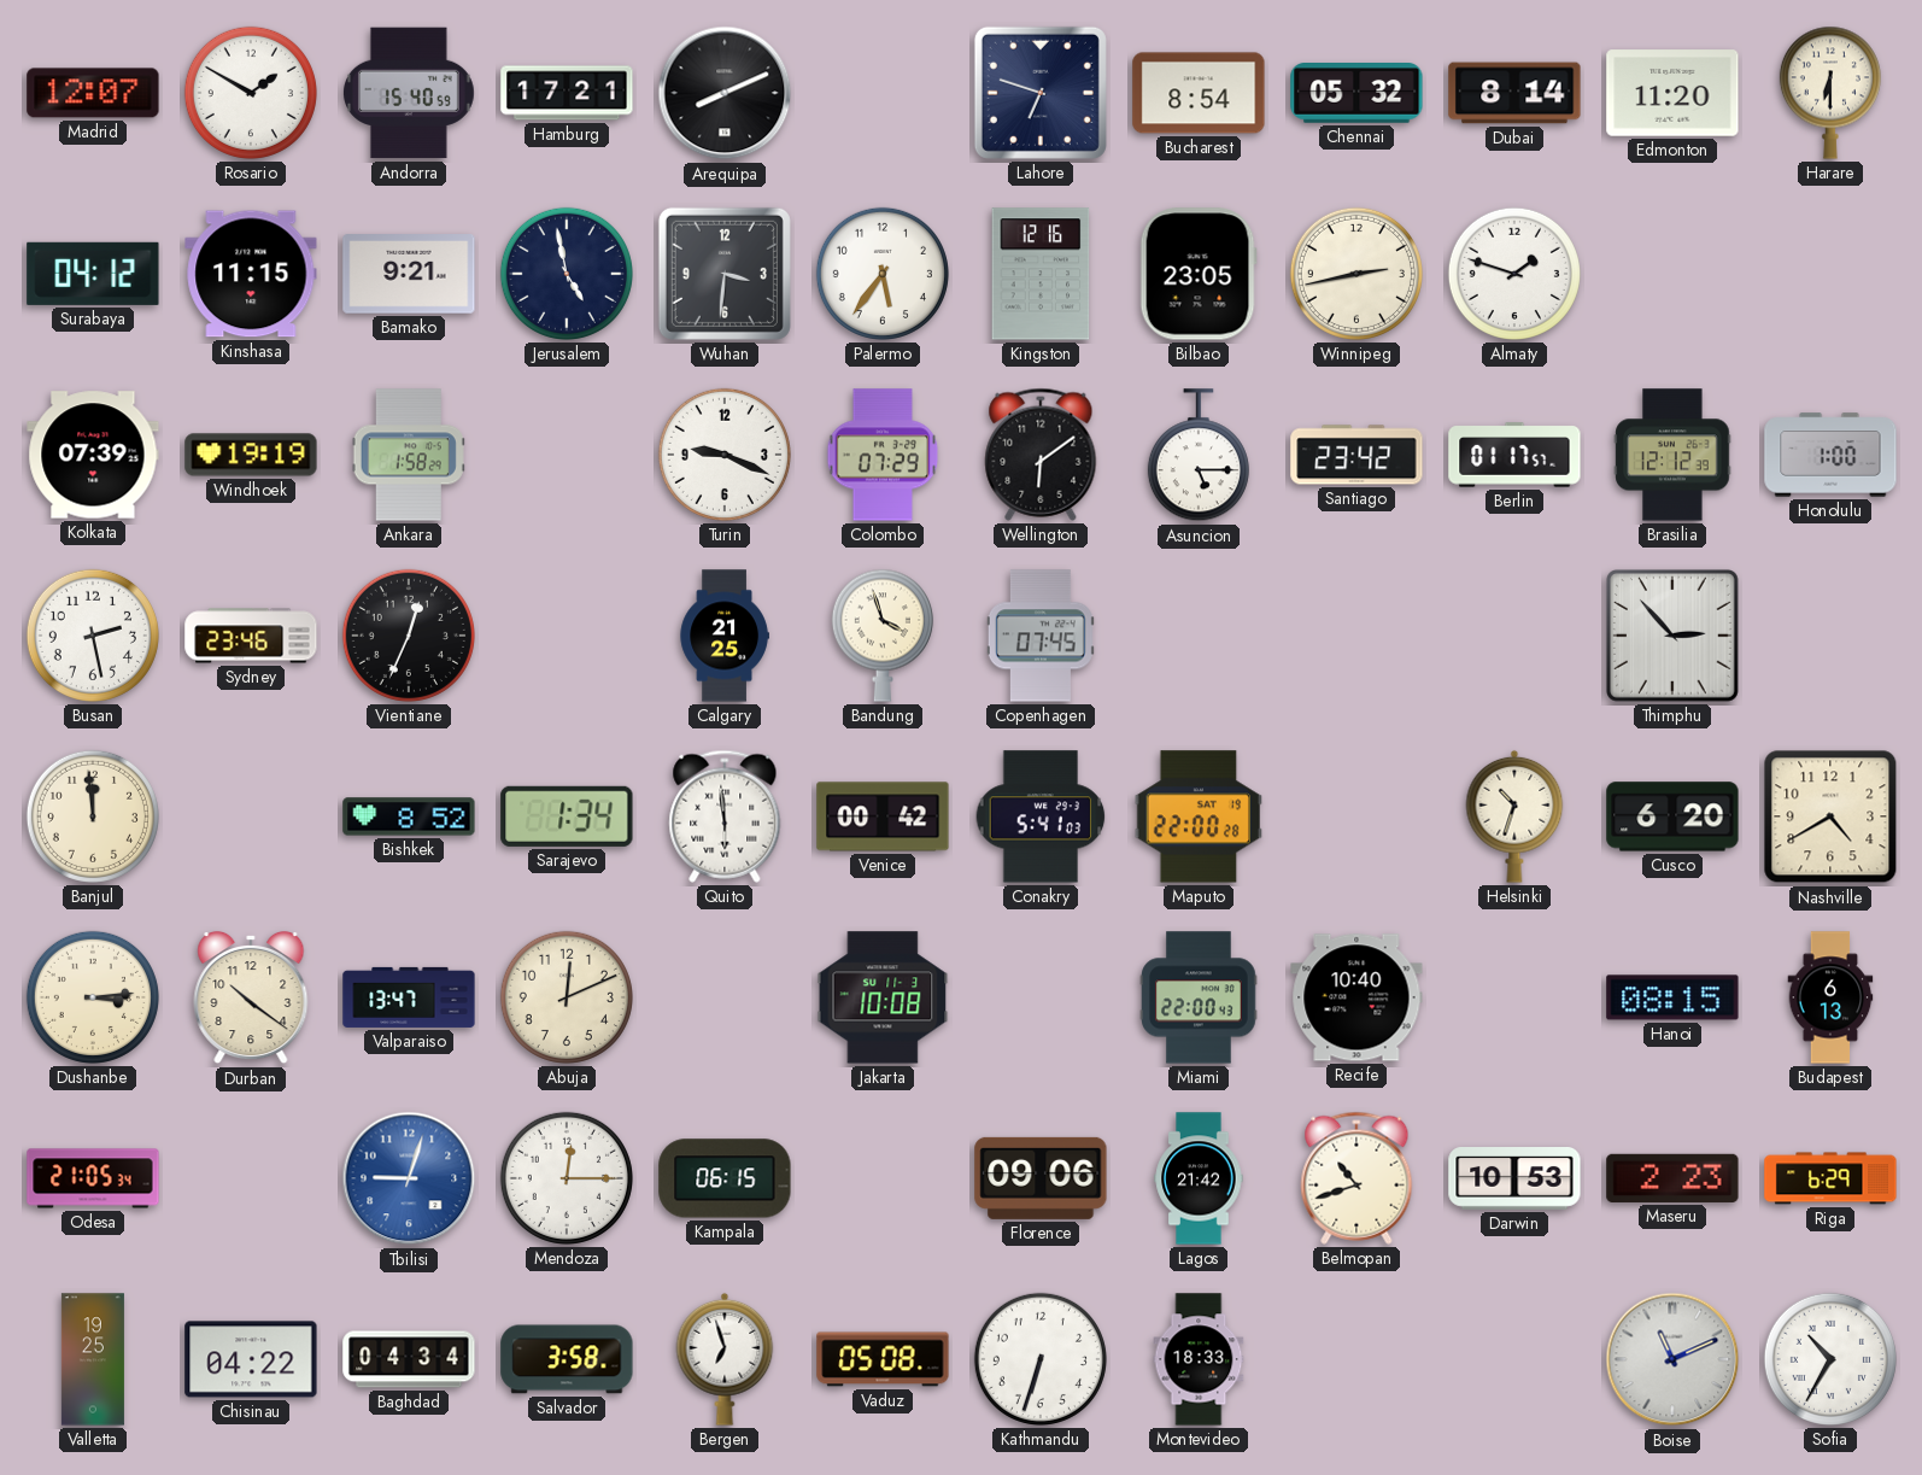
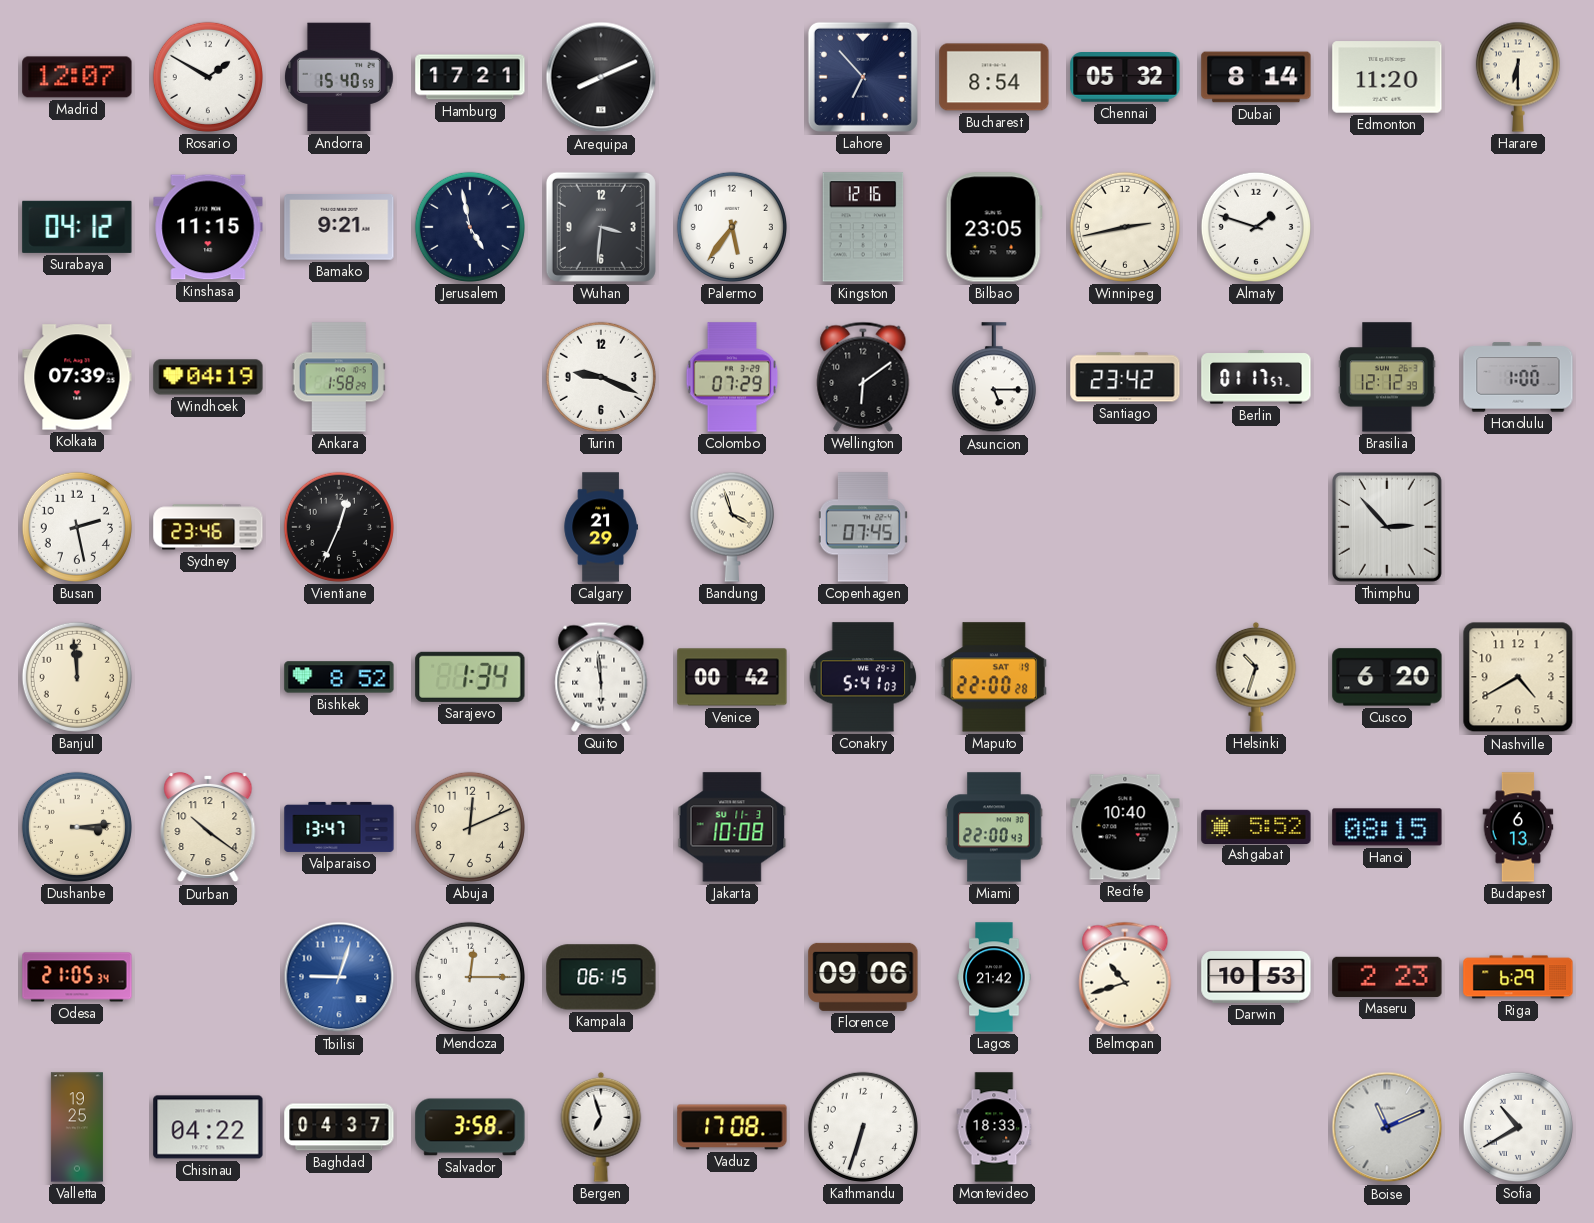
Lahore: 6:48 -> 6:53
Windhoek: 19:19 -> 04:19
Calgary: 21:25 -> 21:29
Ashgabat: none -> 5:52
Baghdad: 04:34 -> 04:37
Vaduz: 05:08 -> 17:08
Sofia: 10:35 -> 10:40
